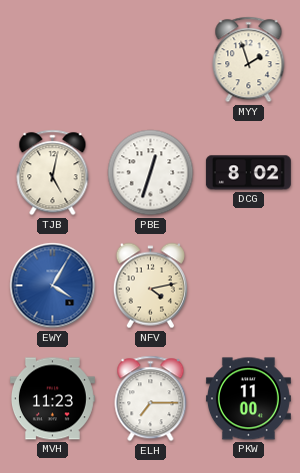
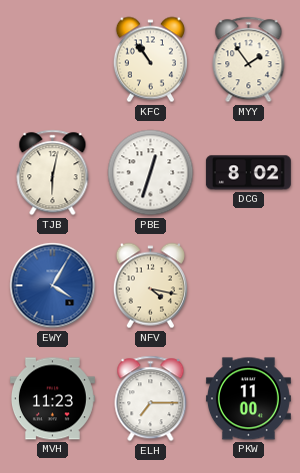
KFC: none -> 10:54
MYY: 1:57 -> 1:54
TJB: 5:02 -> 6:02
NFV: 4:13 -> 4:17
